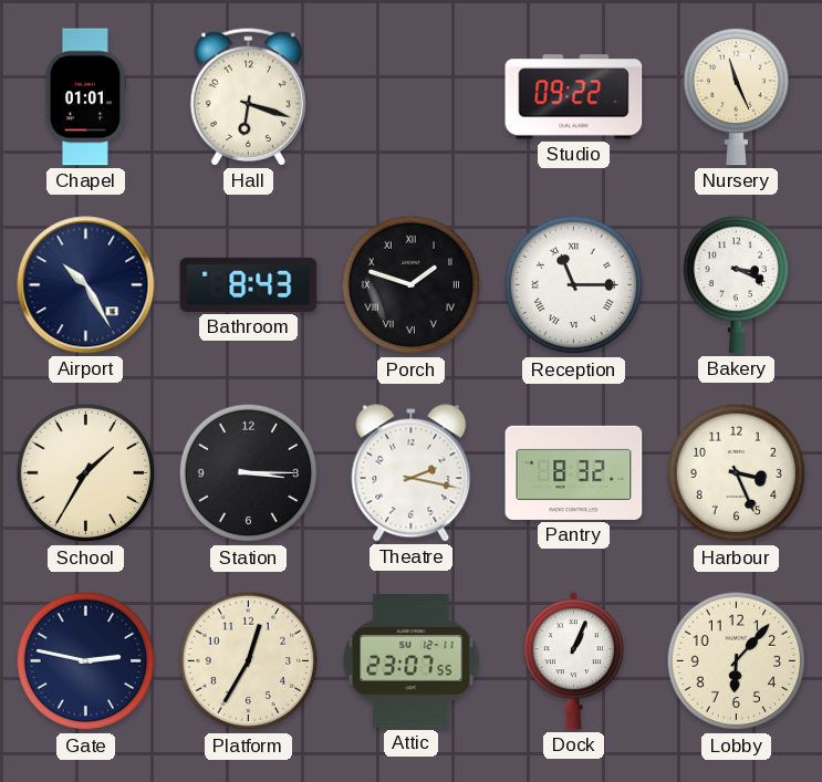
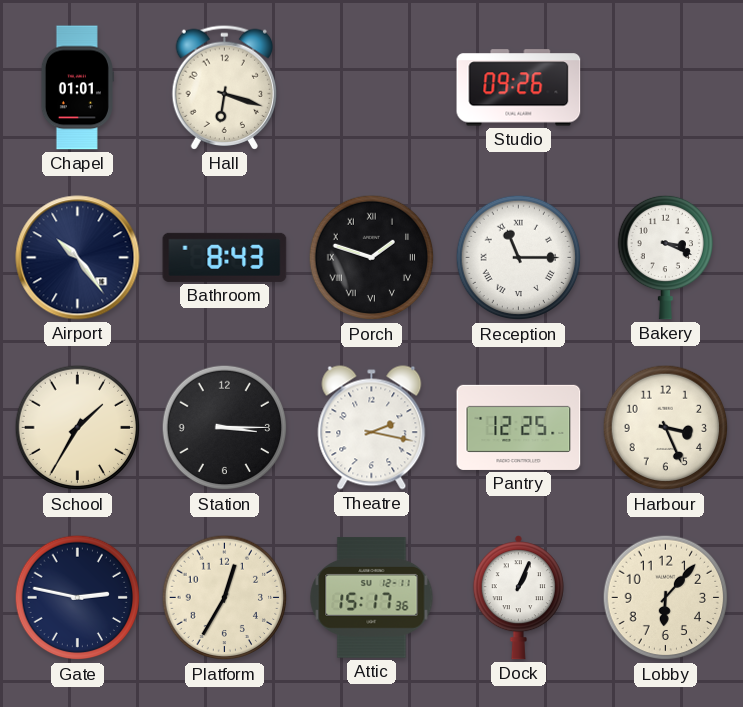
Studio: 09:22 -> 09:26
Nursery: 11:26 -> none
Airport: 10:25 -> 10:24
Pantry: 8:32 -> 12:25
Attic: 23:07 -> 15:17
